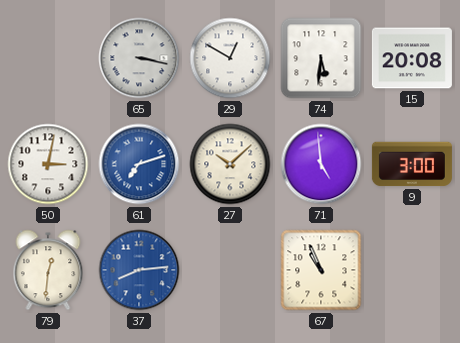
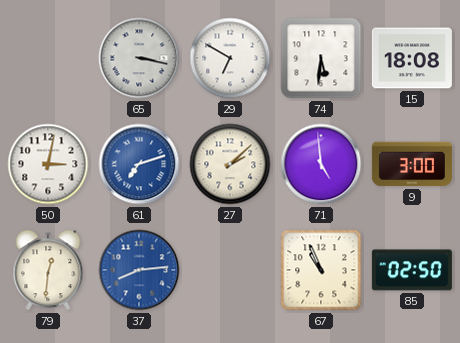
29: 12:50 -> 6:50
15: 20:08 -> 18:08
27: 10:08 -> 2:08
85: none -> 02:50
